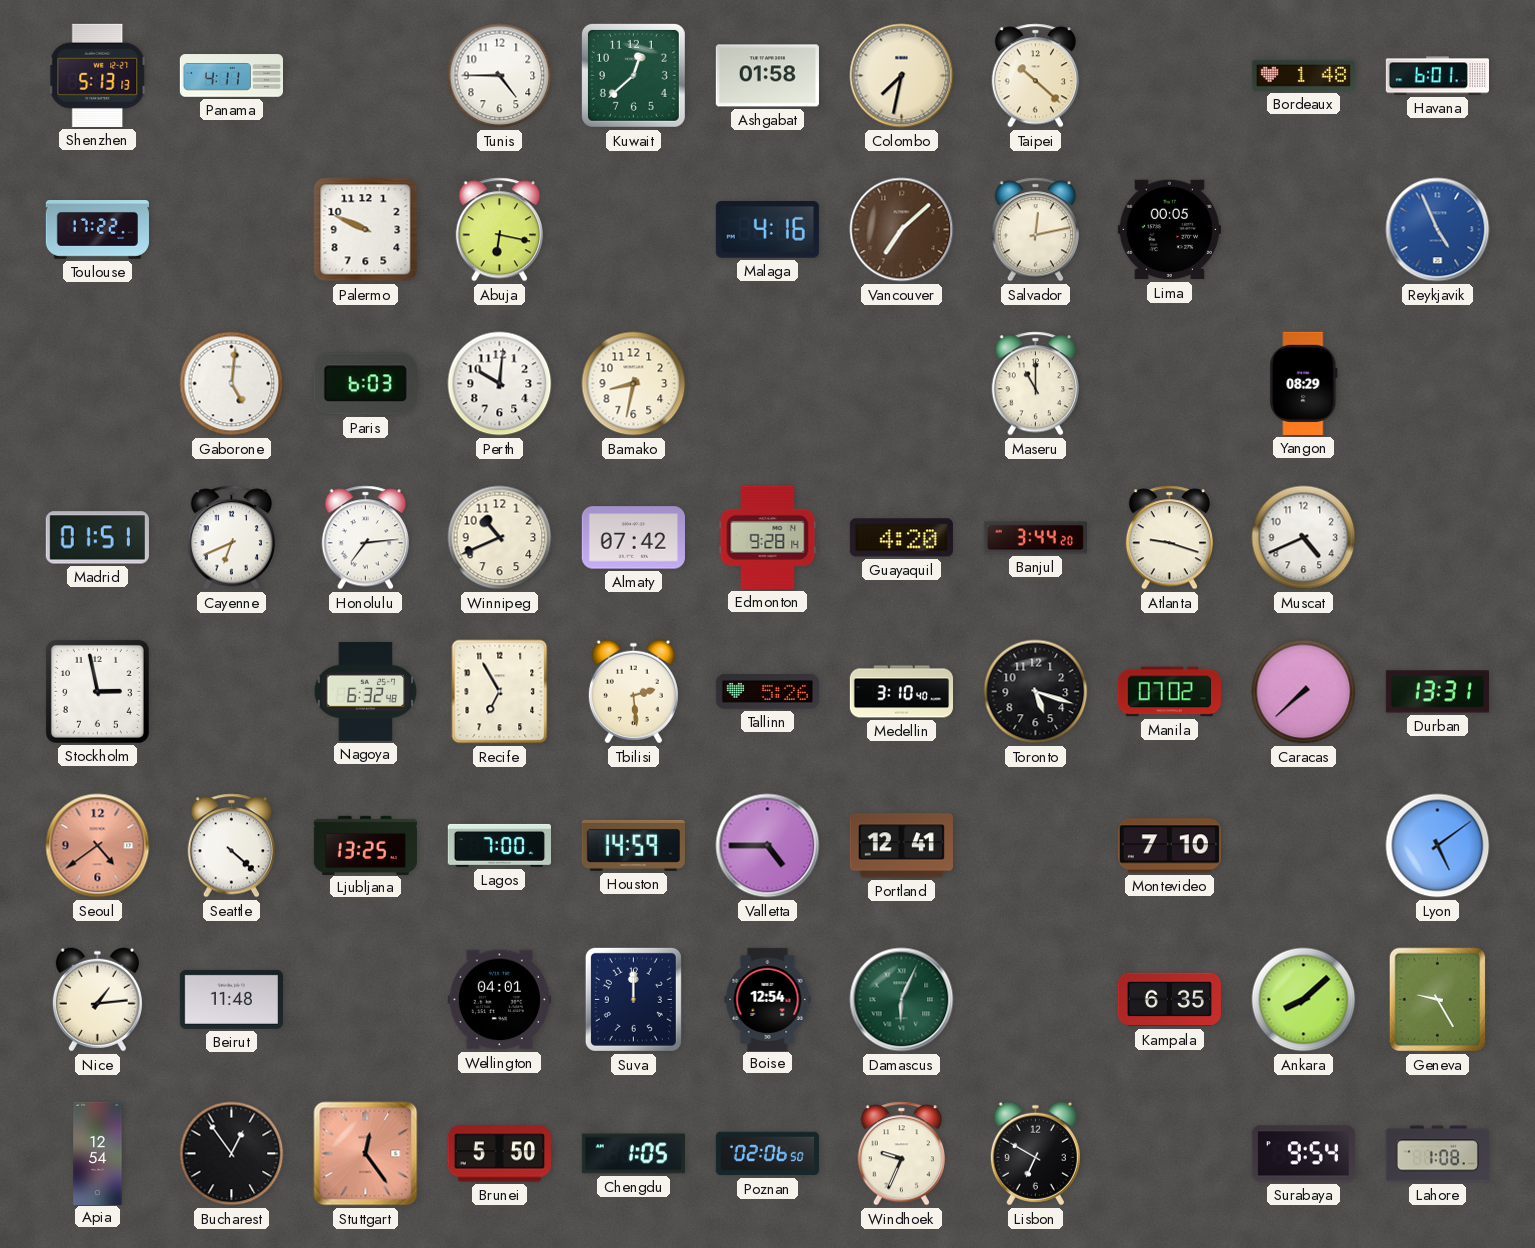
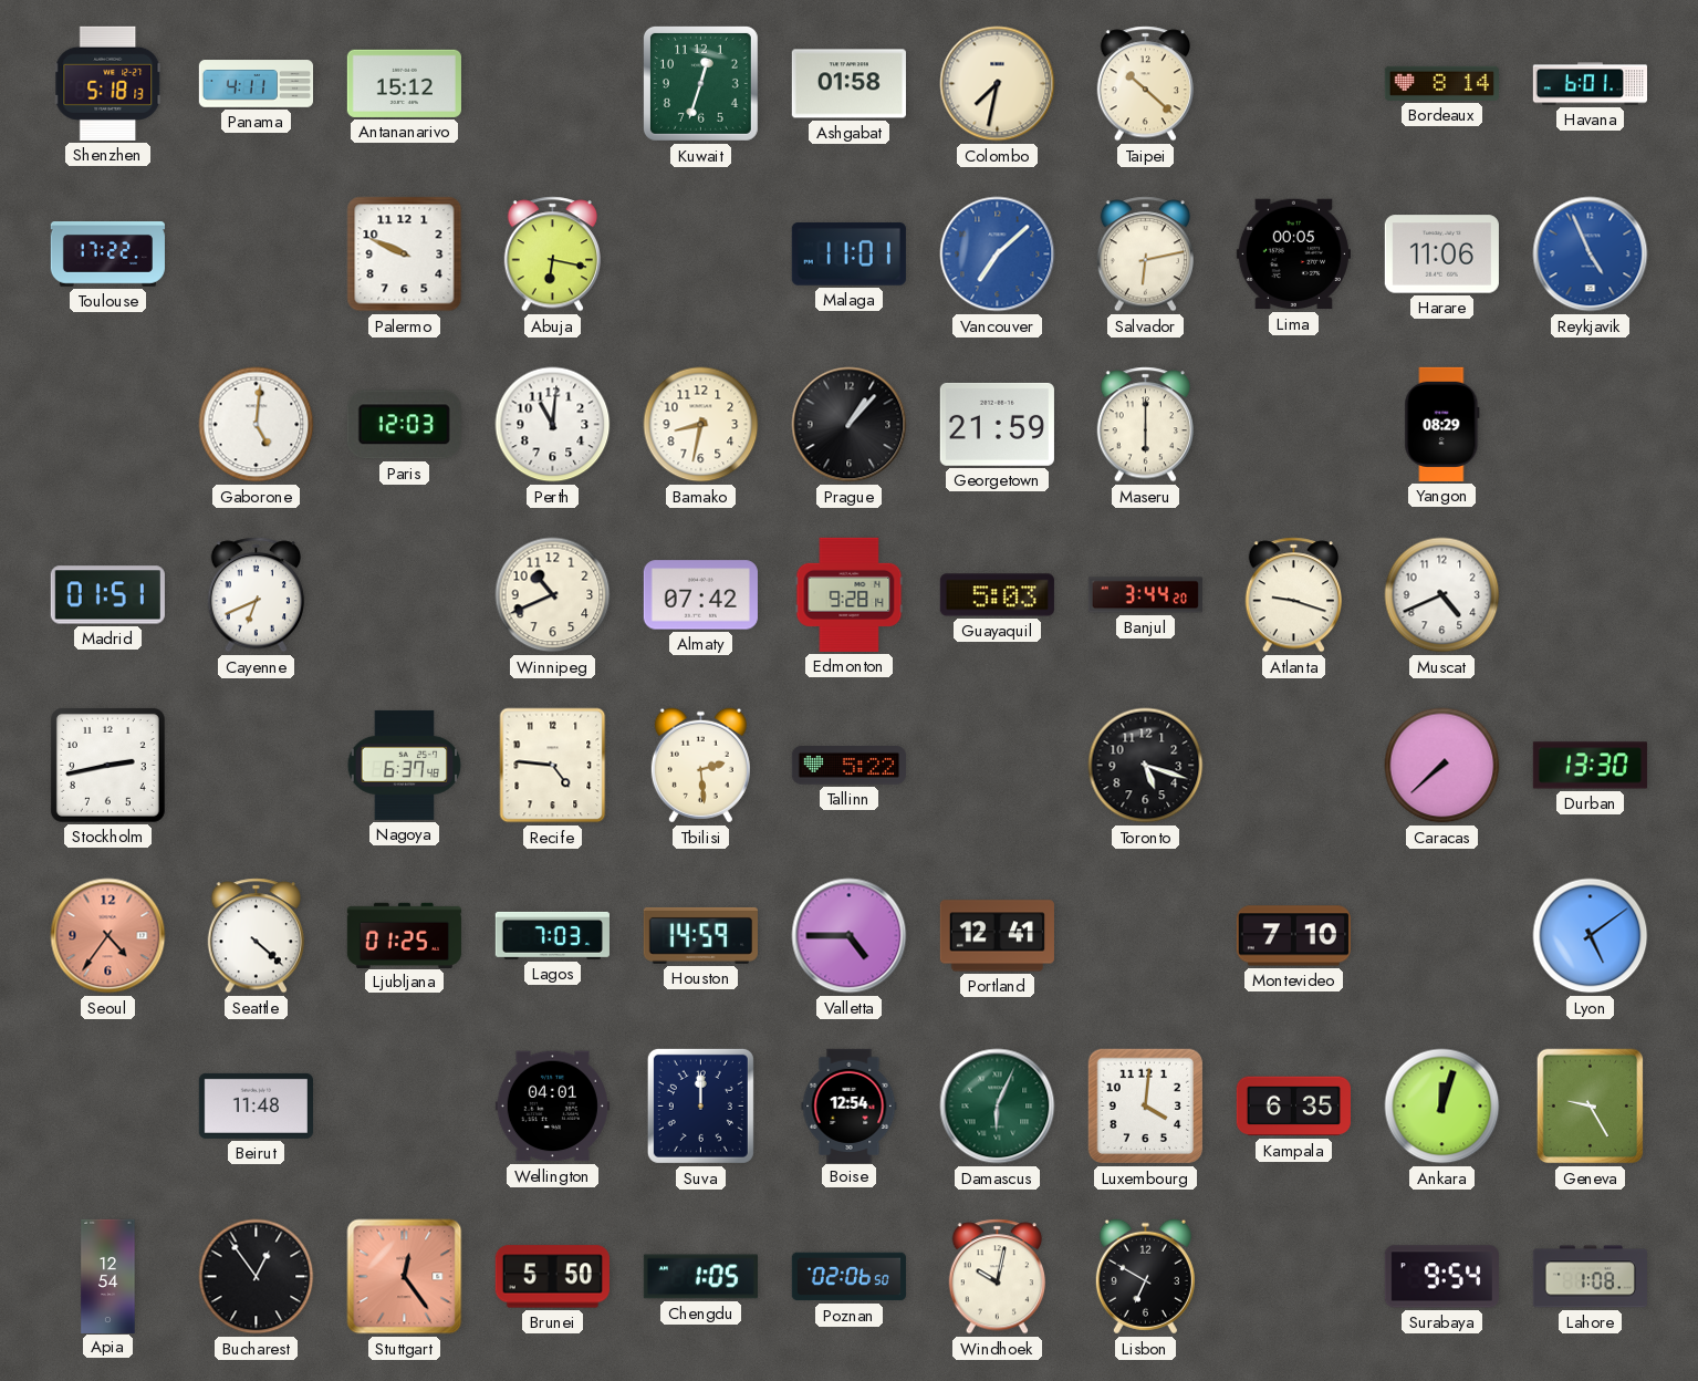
Shenzhen: 5:13 -> 5:18
Antananarivo: none -> 15:12
Tunis: 4:45 -> none
Kuwait: 12:38 -> 12:33
Bordeaux: 1:48 -> 8:14
Malaga: 4:16 -> 11:01
Vancouver dial: brown -> blue
Salvador: 12:13 -> 6:13
Harare: none -> 11:06
Paris: 6:03 -> 12:03
Perth: 10:01 -> 11:01
Prague: none -> 1:07
Georgetown: none -> 21:59
Maseru: 11:00 -> 6:00
Honolulu: 7:14 -> none
Guayaquil: 4:20 -> 5:03
Stockholm: 2:58 -> 2:43
Nagoya: 6:32 -> 6:37
Recife: 6:55 -> 4:46
Tallinn: 5:26 -> 5:22
Medellin: 3:10 -> none
Manila: 07:02 -> none
Durban: 13:31 -> 13:30
Seoul: 4:39 -> 4:36
Ljubljana: 13:25 -> 01:25
Lagos: 7:00 -> 7:03
Nice: 1:14 -> none
Luxembourg: none -> 4:01
Ankara: 8:08 -> 12:03
Windhoek: 9:34 -> 10:02
